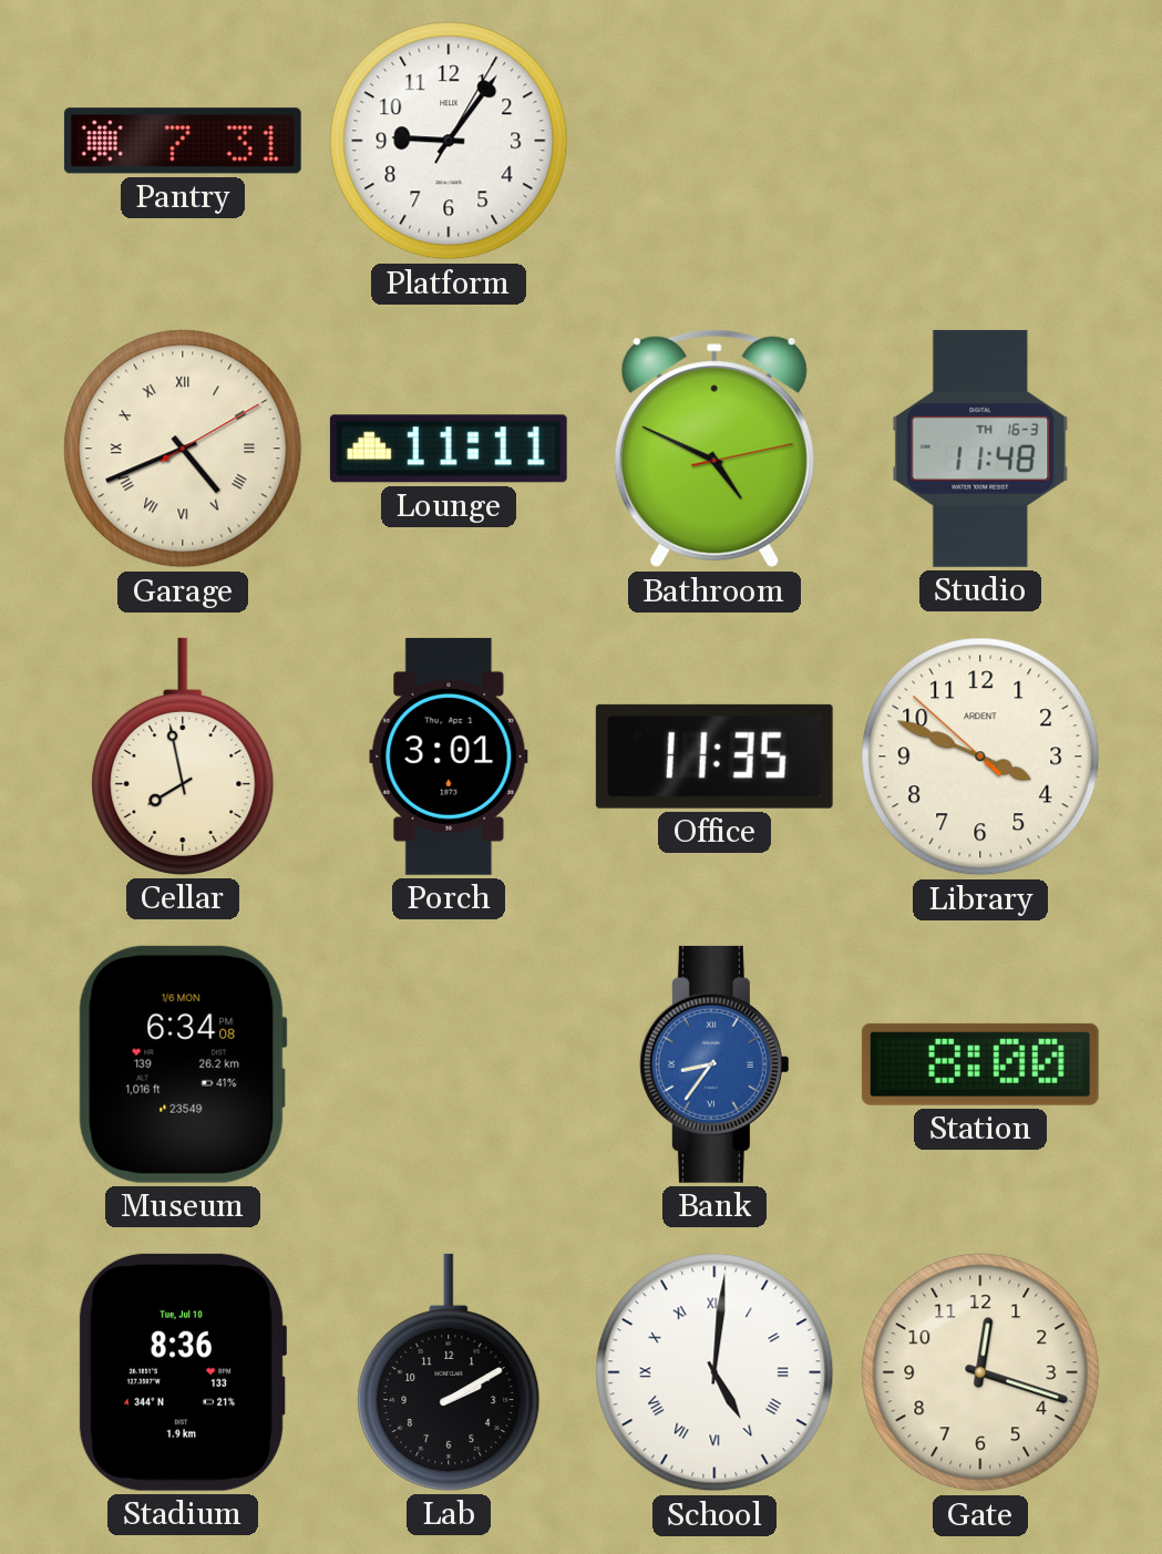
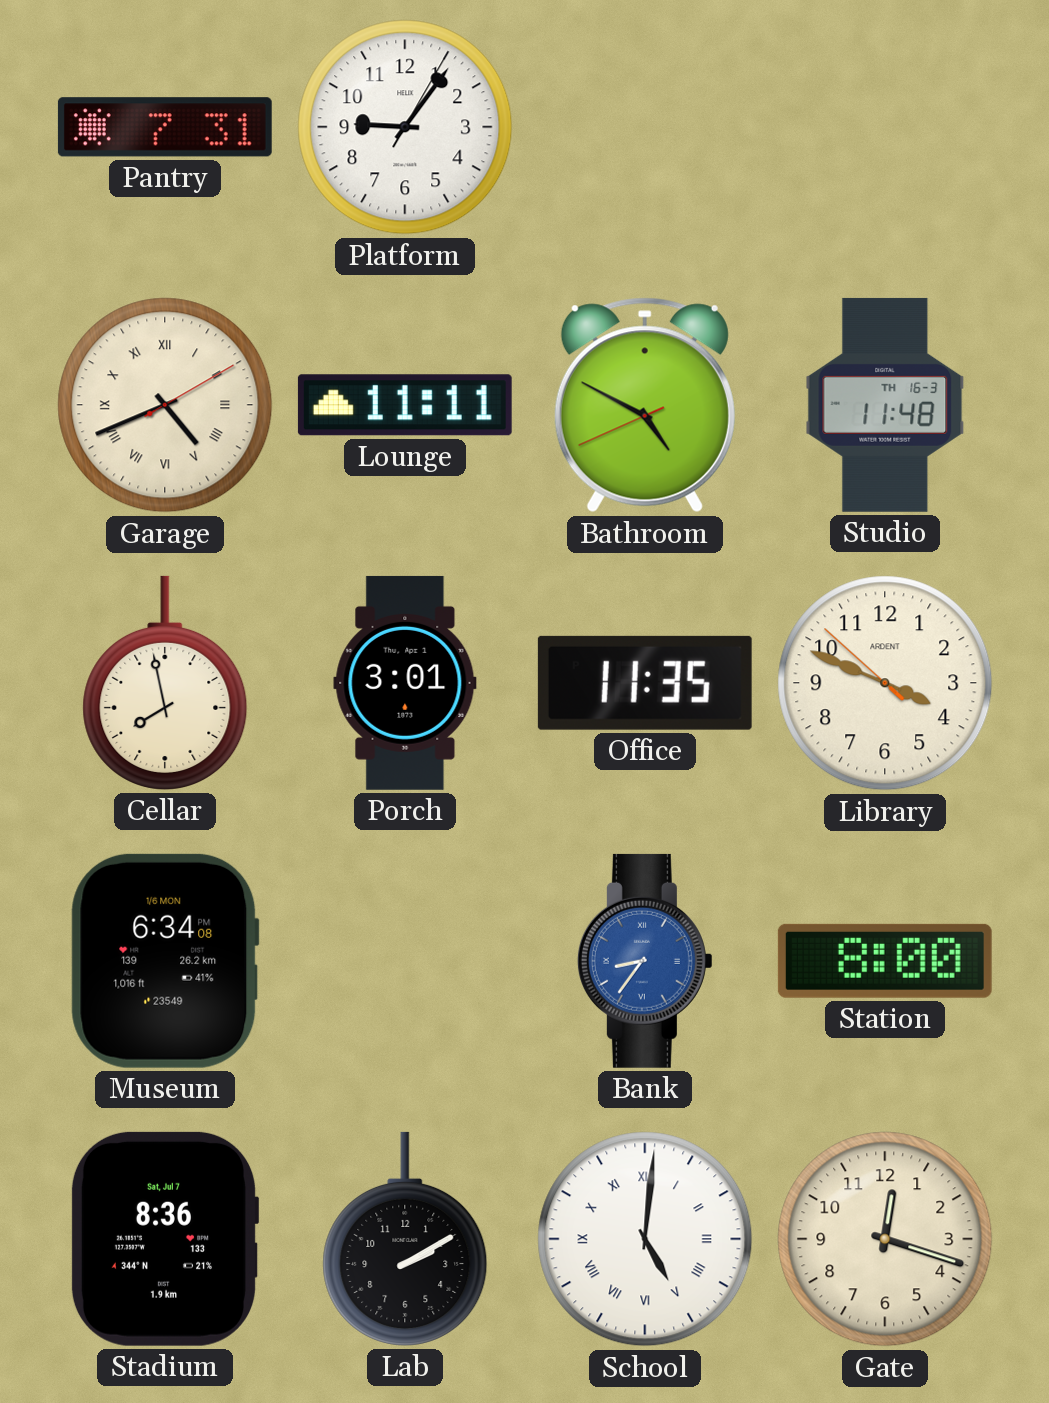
Bathroom: 4:49:13 -> 4:49:41
Stadium date: Tue, Jul 10 -> Sat, Jul 7
